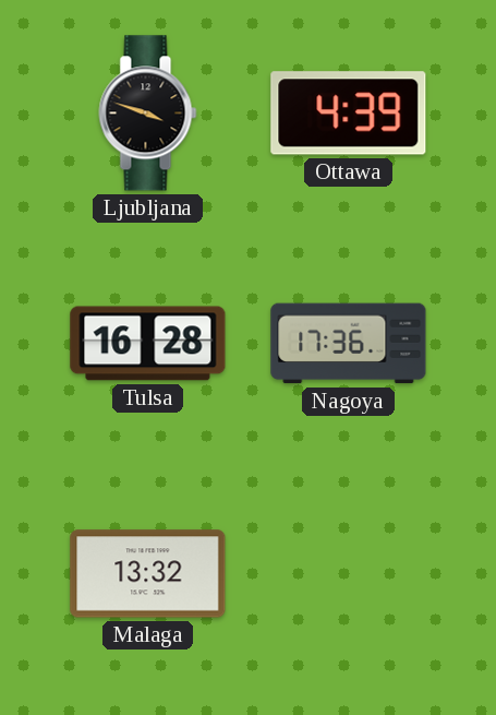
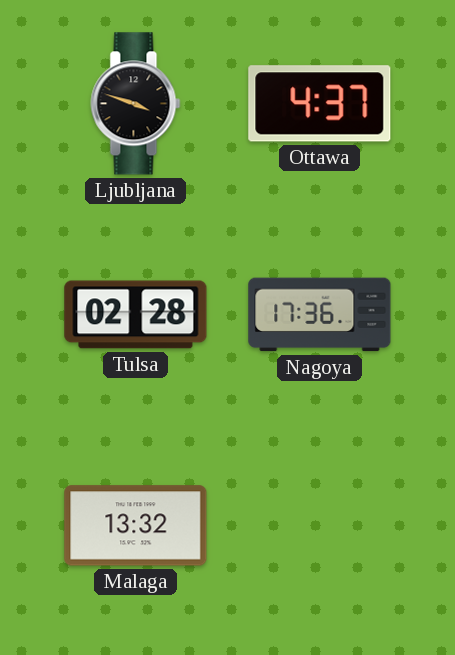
Ottawa: 4:39 -> 4:37
Tulsa: 16:28 -> 02:28
